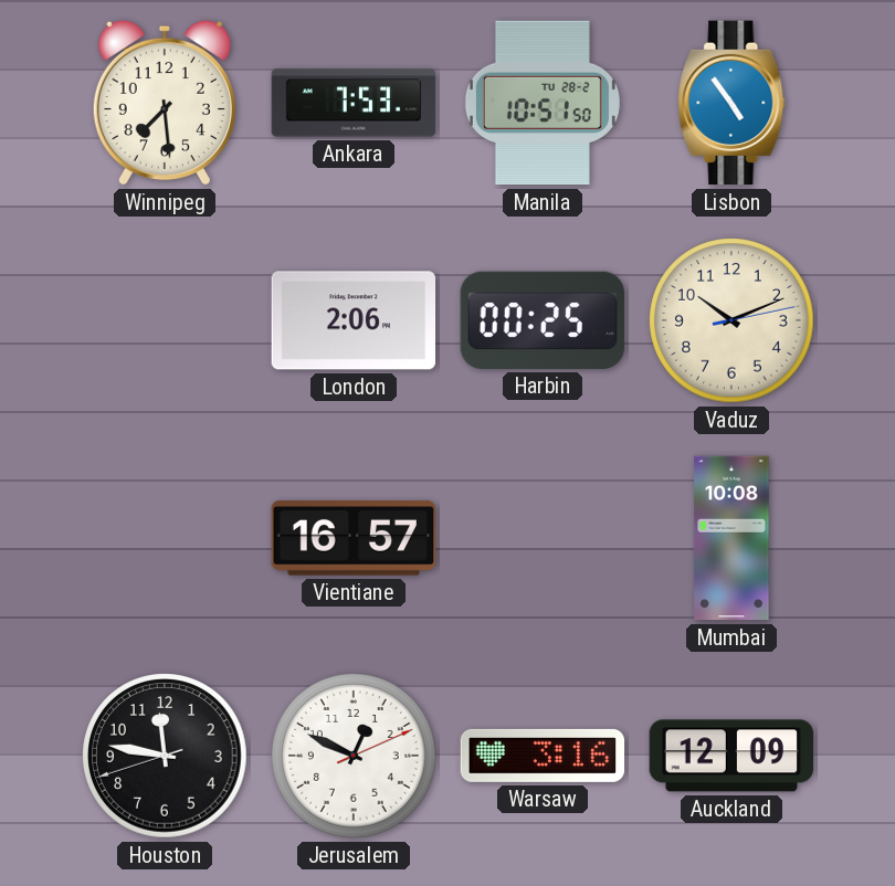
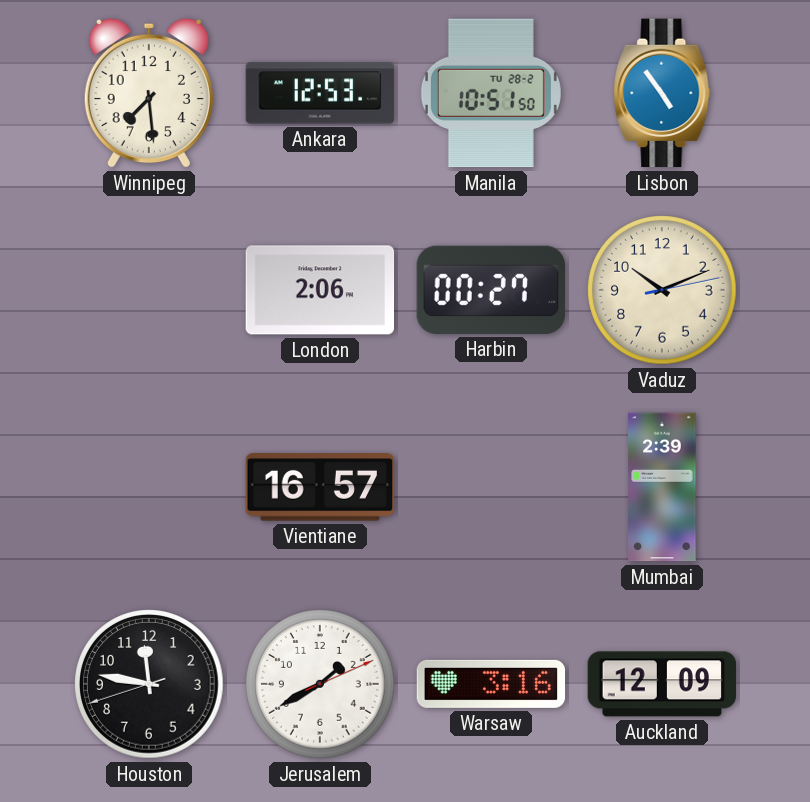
Ankara: 7:53 -> 12:53
Harbin: 00:25 -> 00:27
Mumbai: 10:08 -> 2:39
Jerusalem: 12:49 -> 1:40
